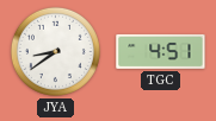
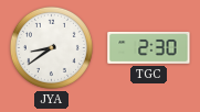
TGC: 4:51 -> 2:30
